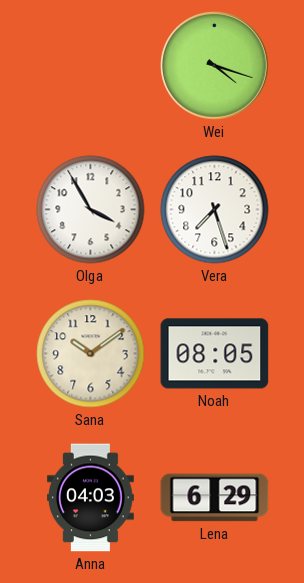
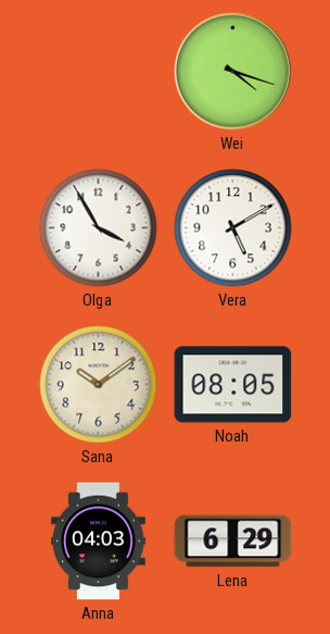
Vera: 7:27 -> 5:10
